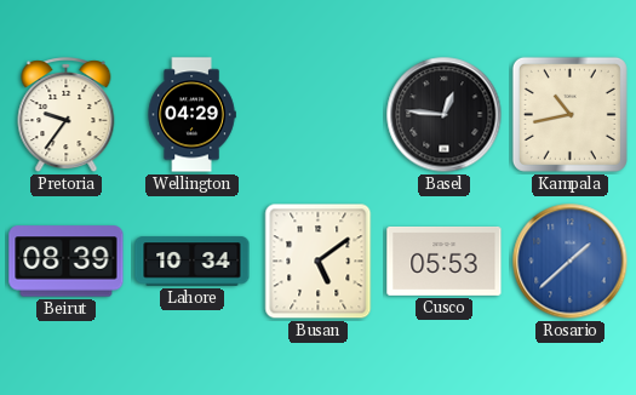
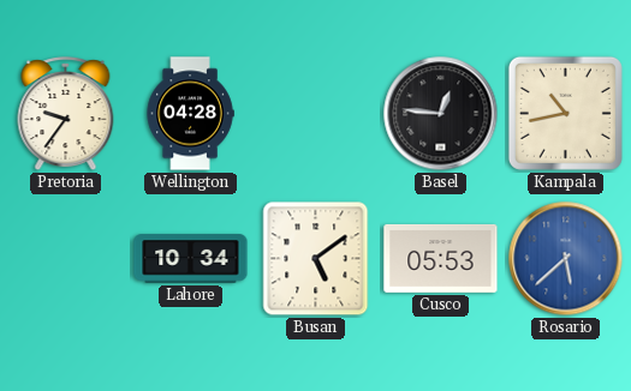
Wellington: 04:29 -> 04:28
Beirut: 08:39 -> none
Rosario: 1:38 -> 5:38
